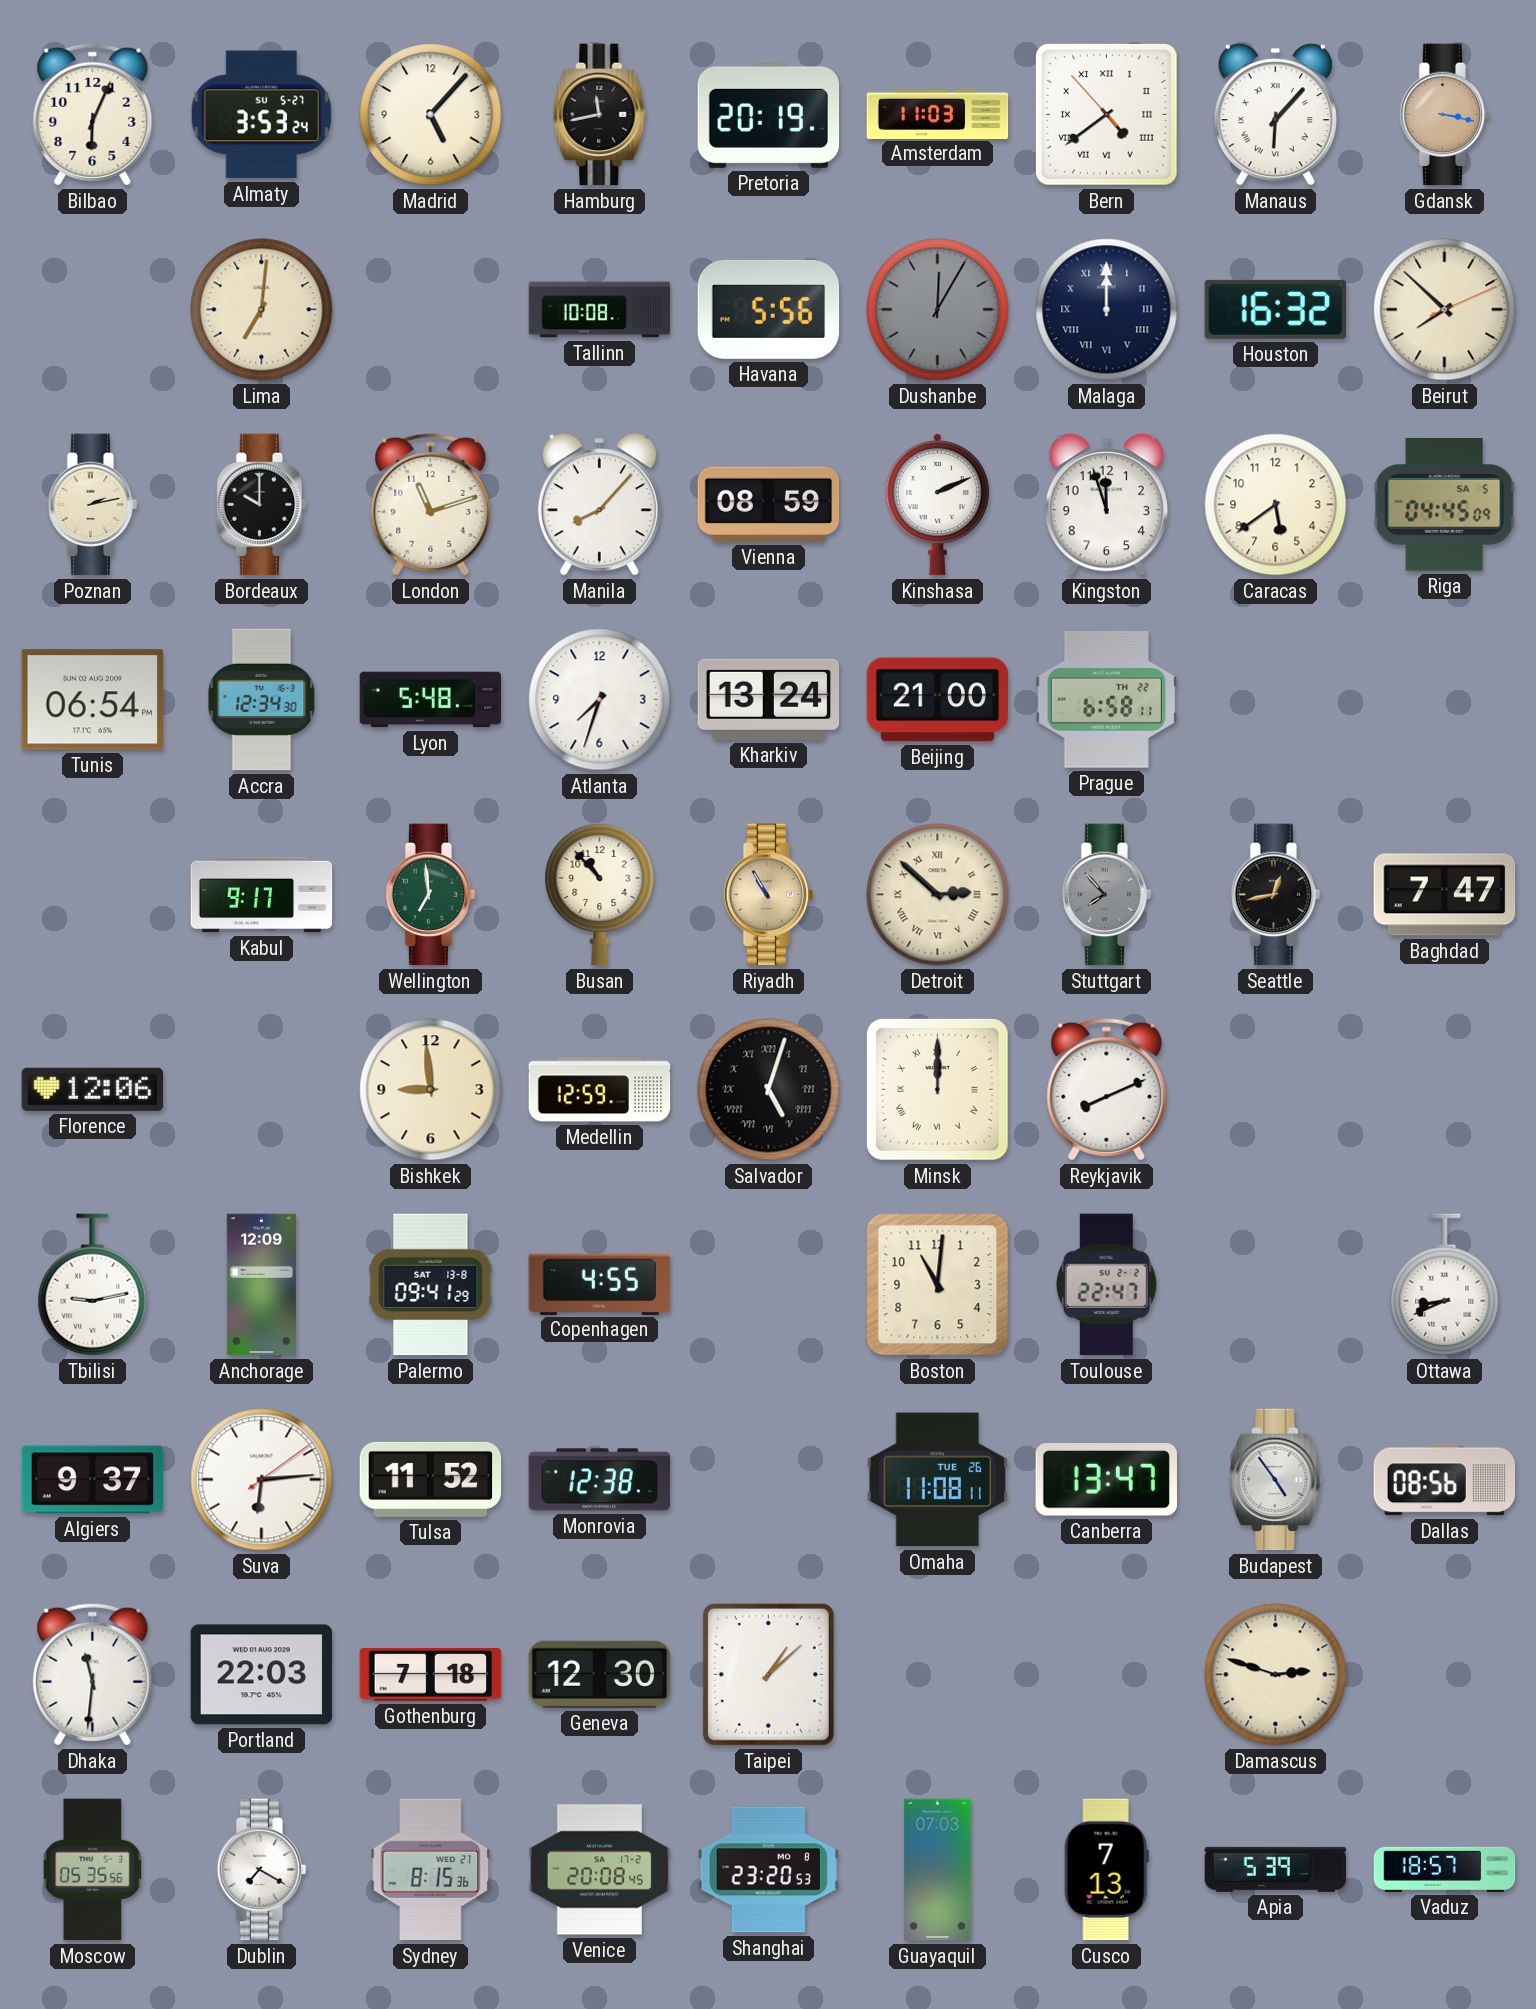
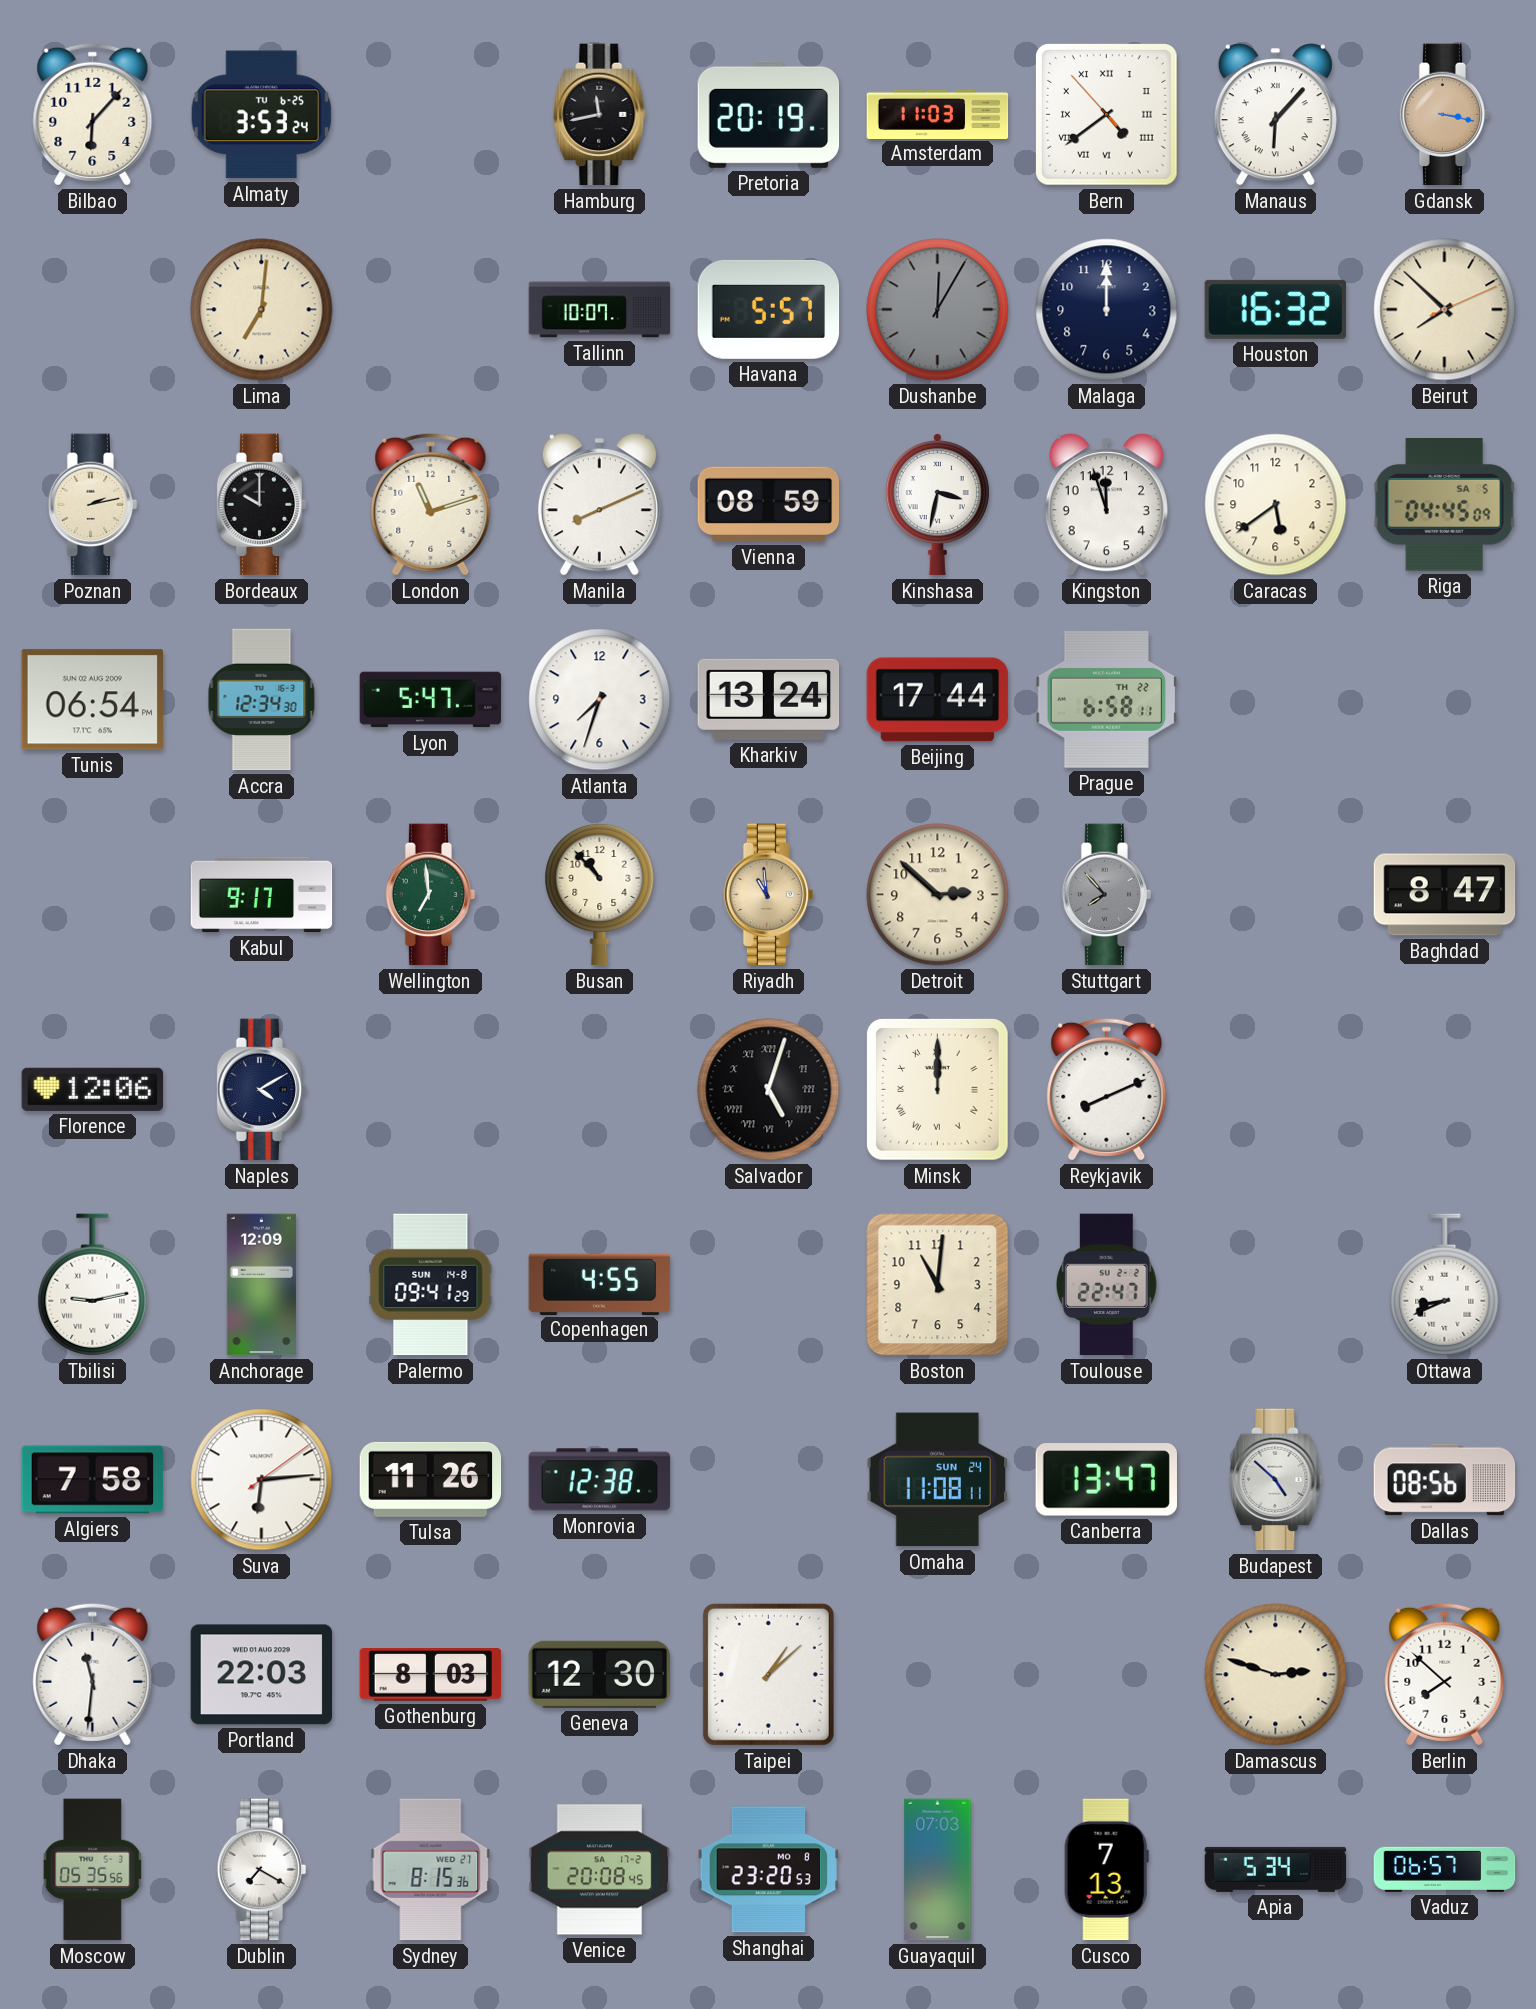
Bilbao: 6:04 -> 6:07
Almaty date: SU 5-27 -> TU 6-25
Madrid: 5:07 -> none
Tallinn: 10:08 -> 10:07
Havana: 5:56 -> 5:57
Malaga numerals: Roman -> Arabic
Manila: 8:07 -> 8:11
Kinshasa: 2:11 -> 3:32
Lyon: 5:48 -> 5:47
Beijing: 21:00 -> 17:44
Riyadh: 10:55 -> 10:59
Detroit numerals: Roman -> Arabic
Seattle: 12:43 -> none
Baghdad: 7:47 -> 8:47
Naples: none -> 4:10
Bishkek: 8:59 -> none
Medellin: 12:59 -> none
Palermo date: SAT 13-8 -> SUN 14-8
Algiers: 9:37 -> 7:58
Tulsa: 11:52 -> 11:26
Omaha date: TUE 26 -> SUN 24
Budapest: 4:54 -> 4:52
Gothenburg: 7:18 -> 8:03
Berlin: none -> 7:52
Apia: 5:39 -> 5:34
Vaduz: 18:57 -> 06:57
